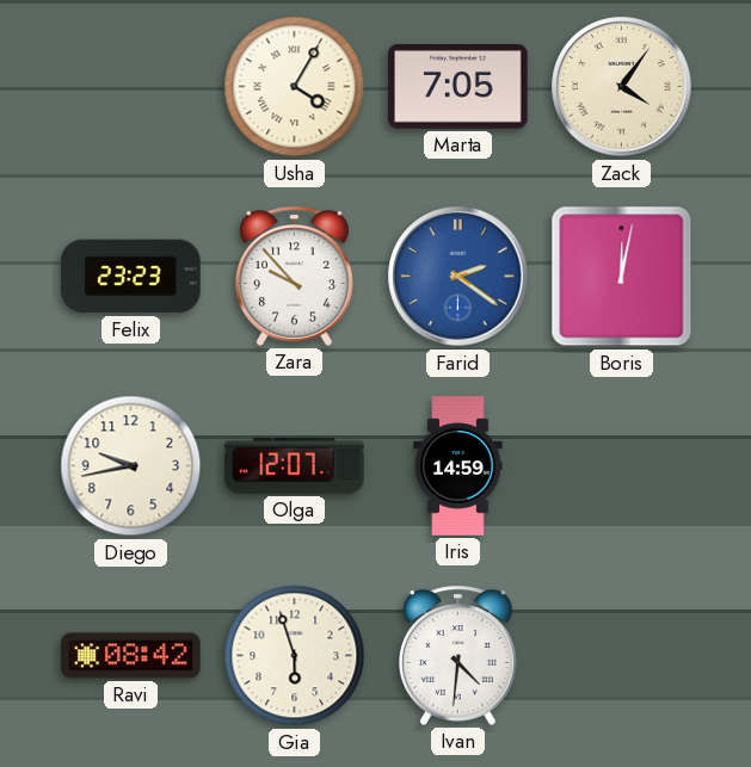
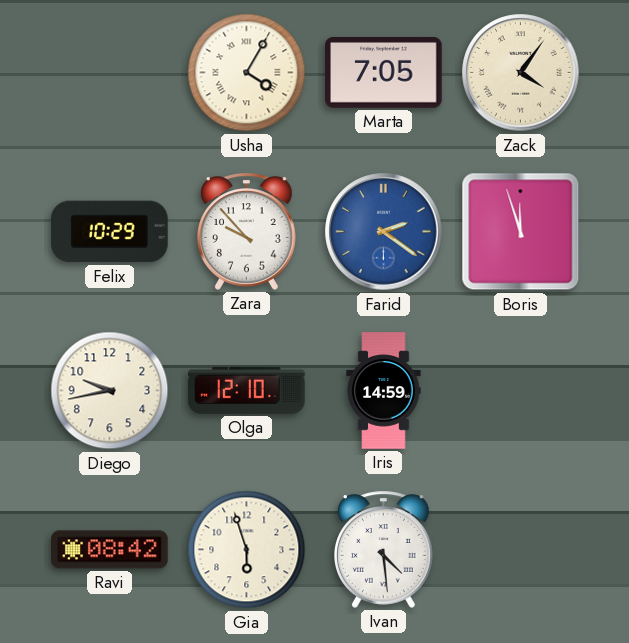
Felix: 23:23 -> 10:29
Boris: 12:02 -> 11:57
Olga: 12:07 -> 12:10
Ivan: 4:31 -> 4:29
